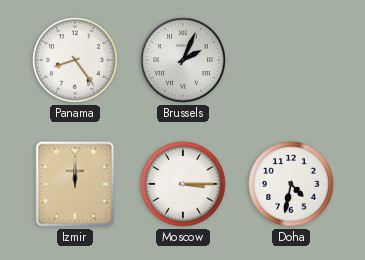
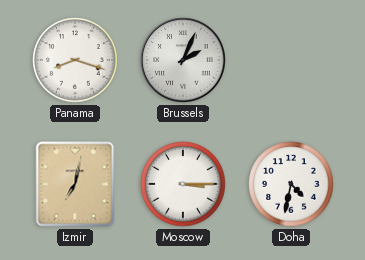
Panama: 8:24 -> 8:18
Izmir: 12:00 -> 7:02
